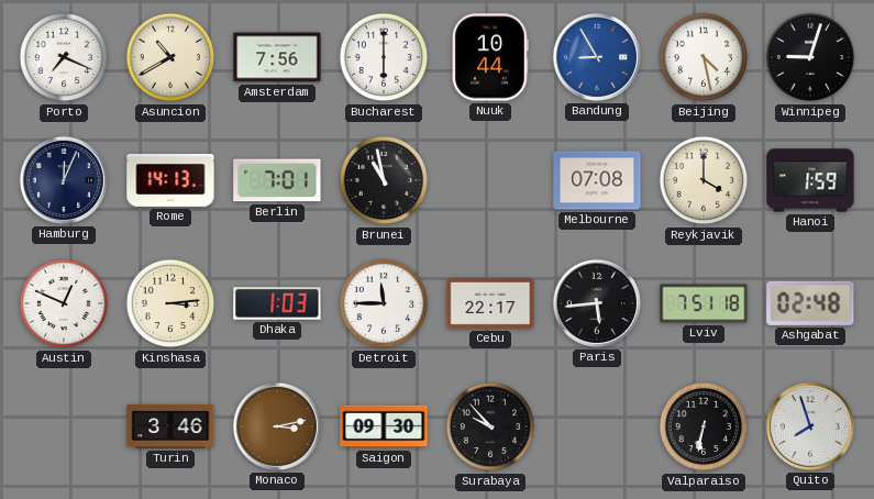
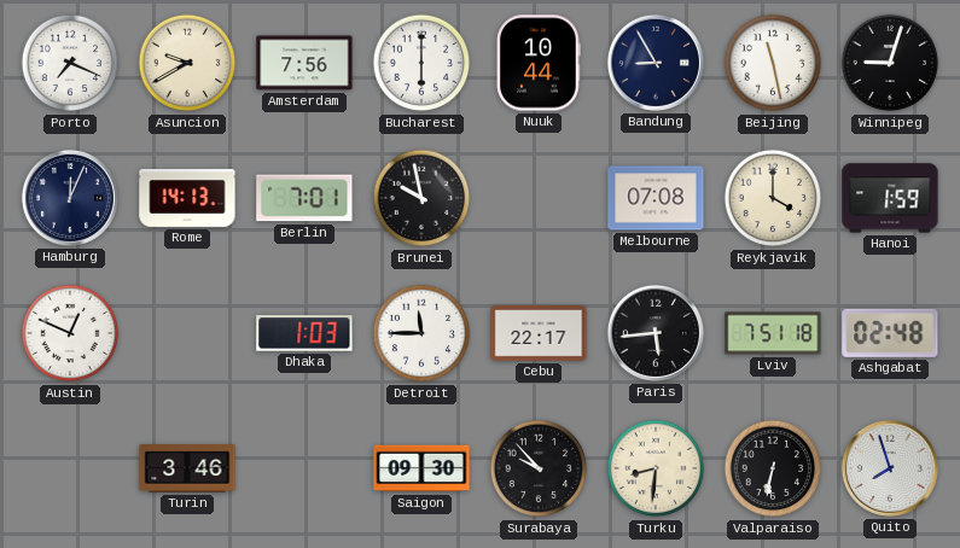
Asuncion: 10:40 -> 9:40
Bandung dial: blue -> navy
Beijing: 4:28 -> 11:28
Brunei: 10:58 -> 9:58
Kinshasa: 3:14 -> none
Monaco: 3:13 -> none
Turku: none -> 8:31
